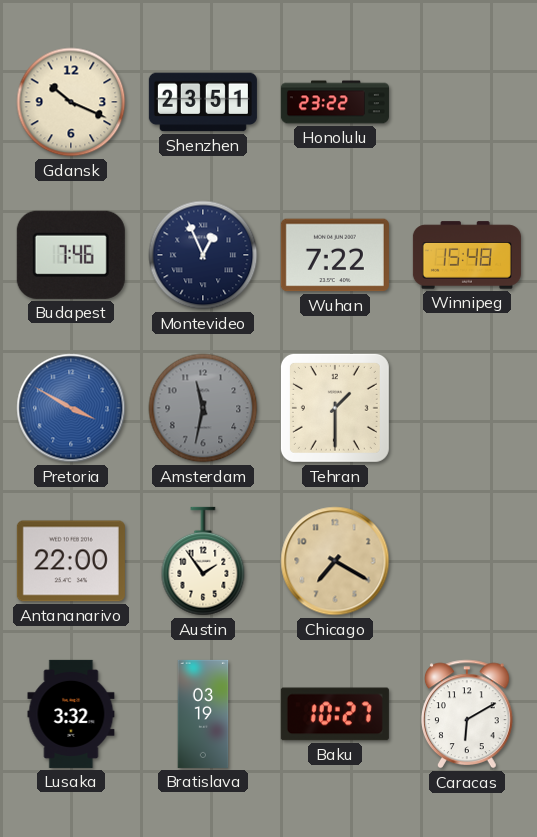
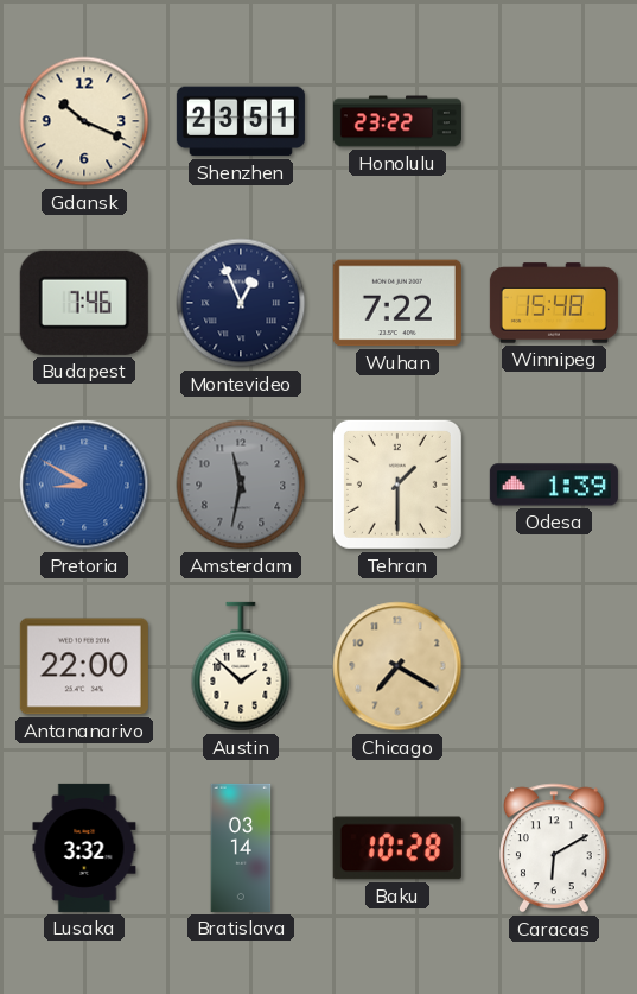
Pretoria: 3:50 -> 8:50
Odesa: none -> 1:39
Austin: 1:54 -> 1:52
Bratislava: 03:19 -> 03:14
Baku: 10:27 -> 10:28
